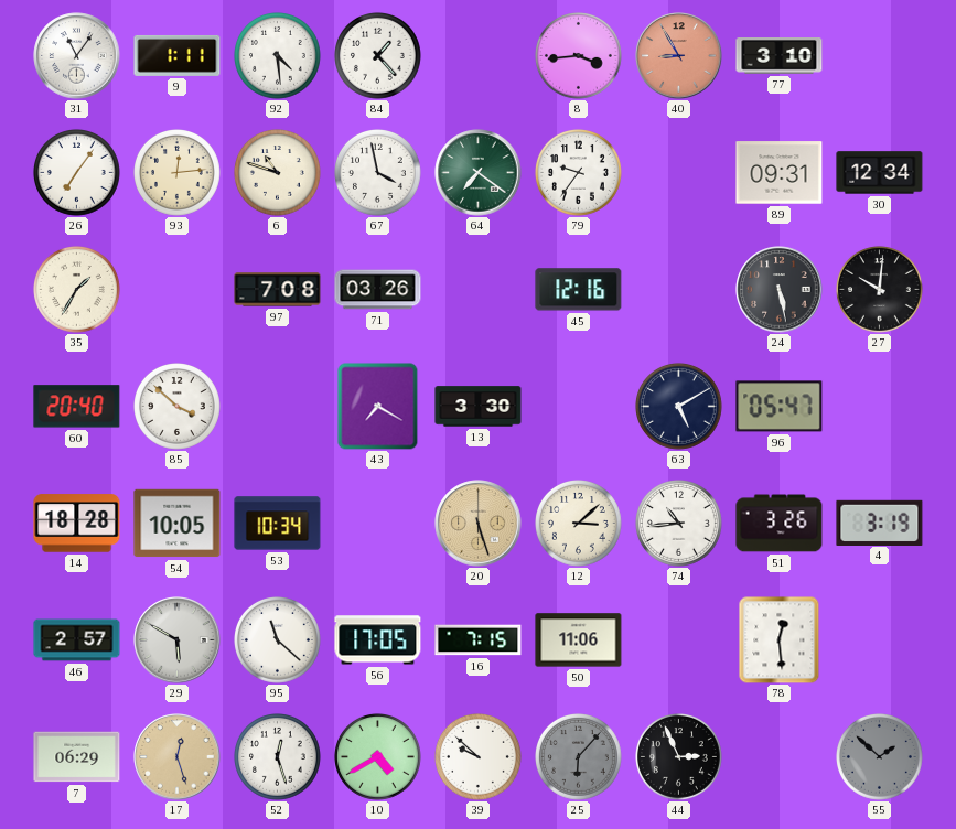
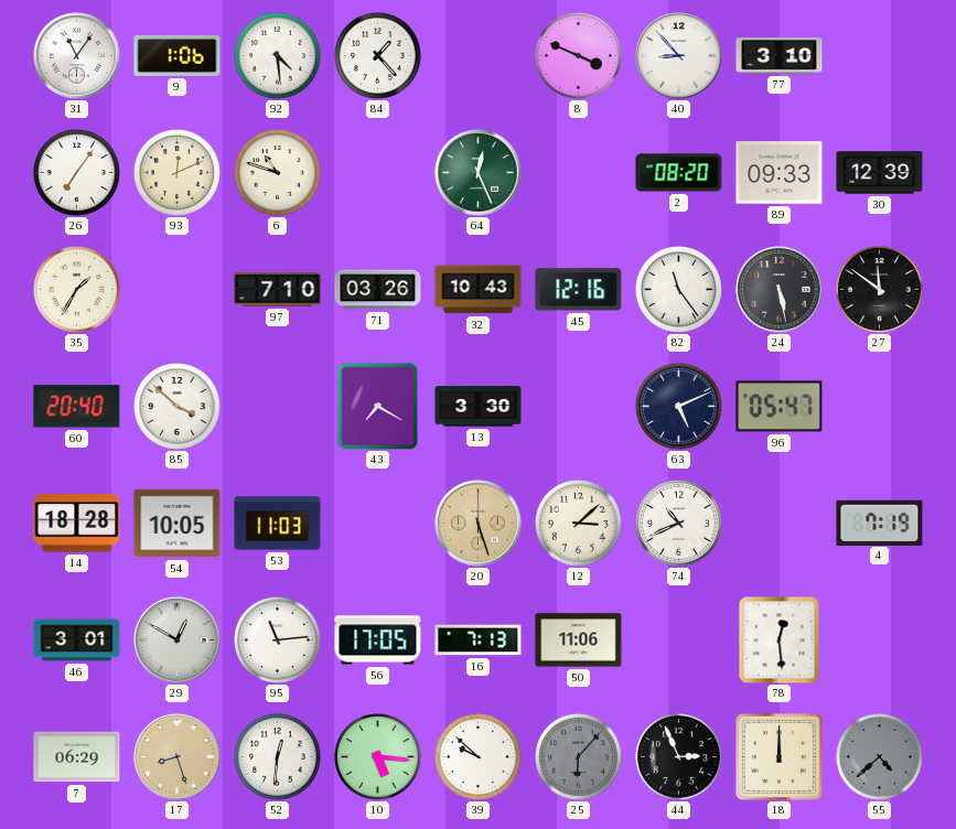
9: 1:11 -> 1:06
8: 3:44 -> 3:49
40: 8:55 -> 8:53
40 dial: salmon -> white
93: 12:14 -> 12:11
67: 3:58 -> none
64: 7:21 -> 12:26
79: 9:36 -> none
2: none -> 08:20
89: 09:31 -> 09:33
30: 12:34 -> 12:39
97: 7:08 -> 7:10
32: none -> 10:43
82: none -> 11:24
27: 10:01 -> 11:51
63: 5:10 -> 5:11
53: 10:34 -> 11:03
74: 10:44 -> 10:41
51: 3:26 -> none
4: 3:19 -> 7:19
46: 2:57 -> 3:01
29: 5:50 -> 12:50
95: 11:22 -> 11:14
16: 7:15 -> 7:13
17: 12:27 -> 8:27
52: 12:27 -> 12:31
10: 4:40 -> 5:16
18: none -> 12:00
55: 1:52 -> 4:38
